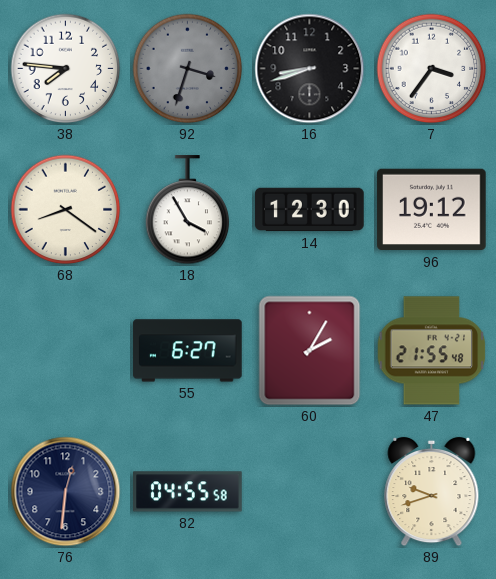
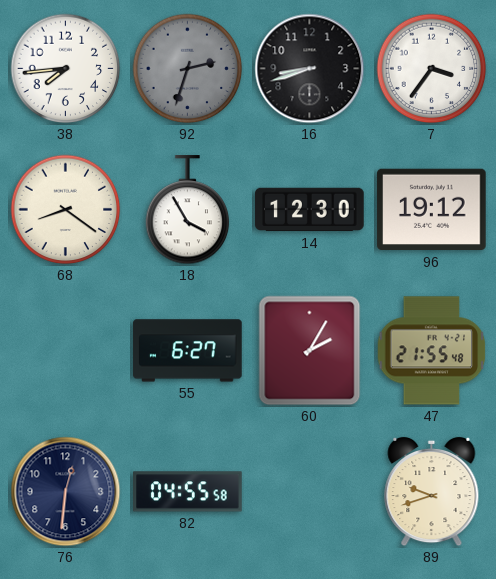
38: 7:46 -> 7:44
92: 3:33 -> 2:33
